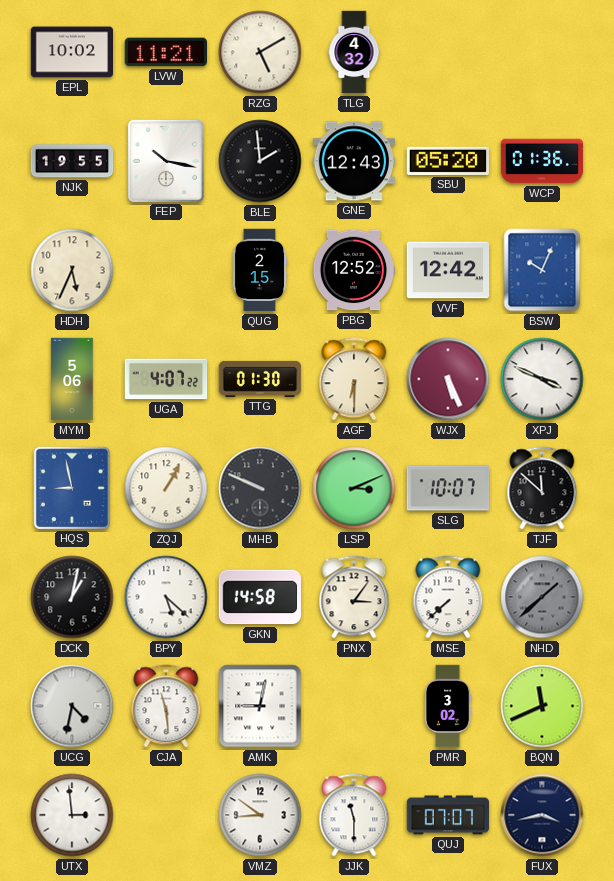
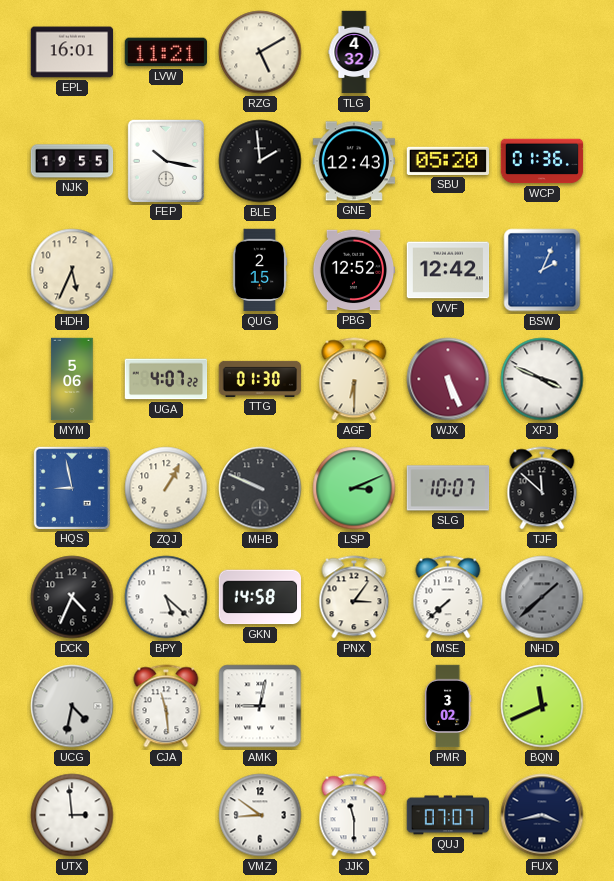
EPL: 10:02 -> 16:01
BSW: 10:04 -> 2:04
DCK: 1:02 -> 4:34
